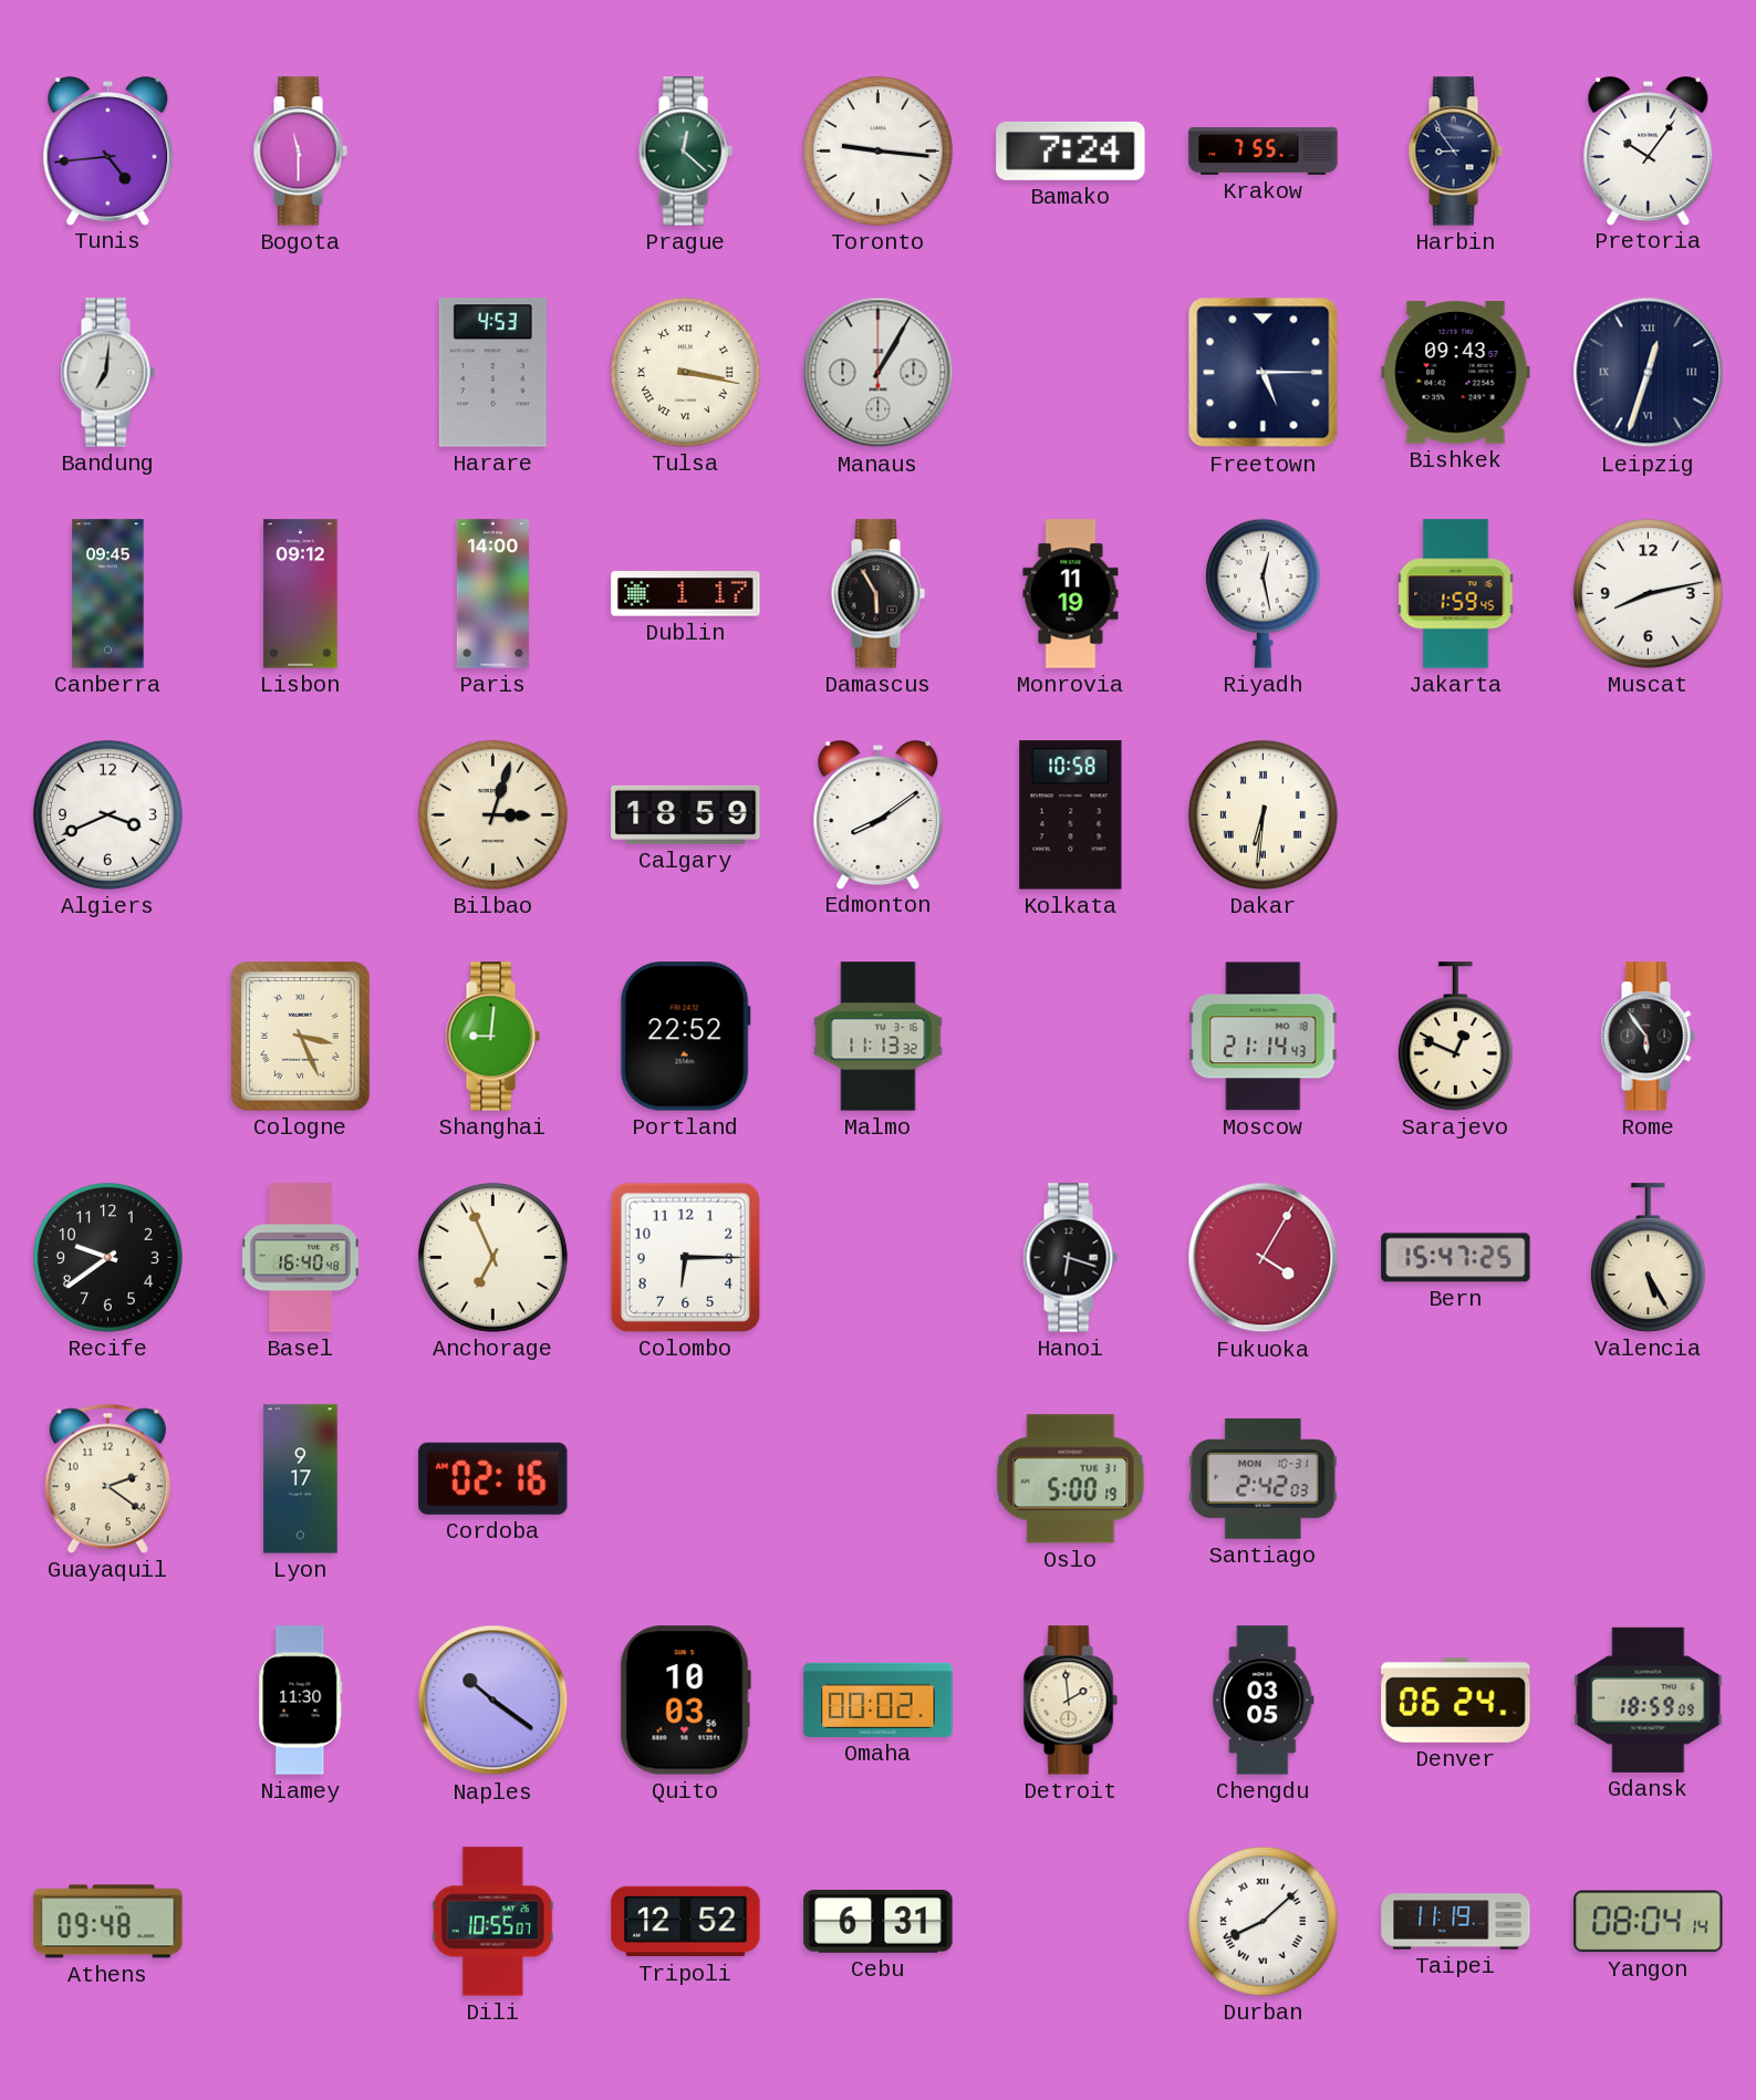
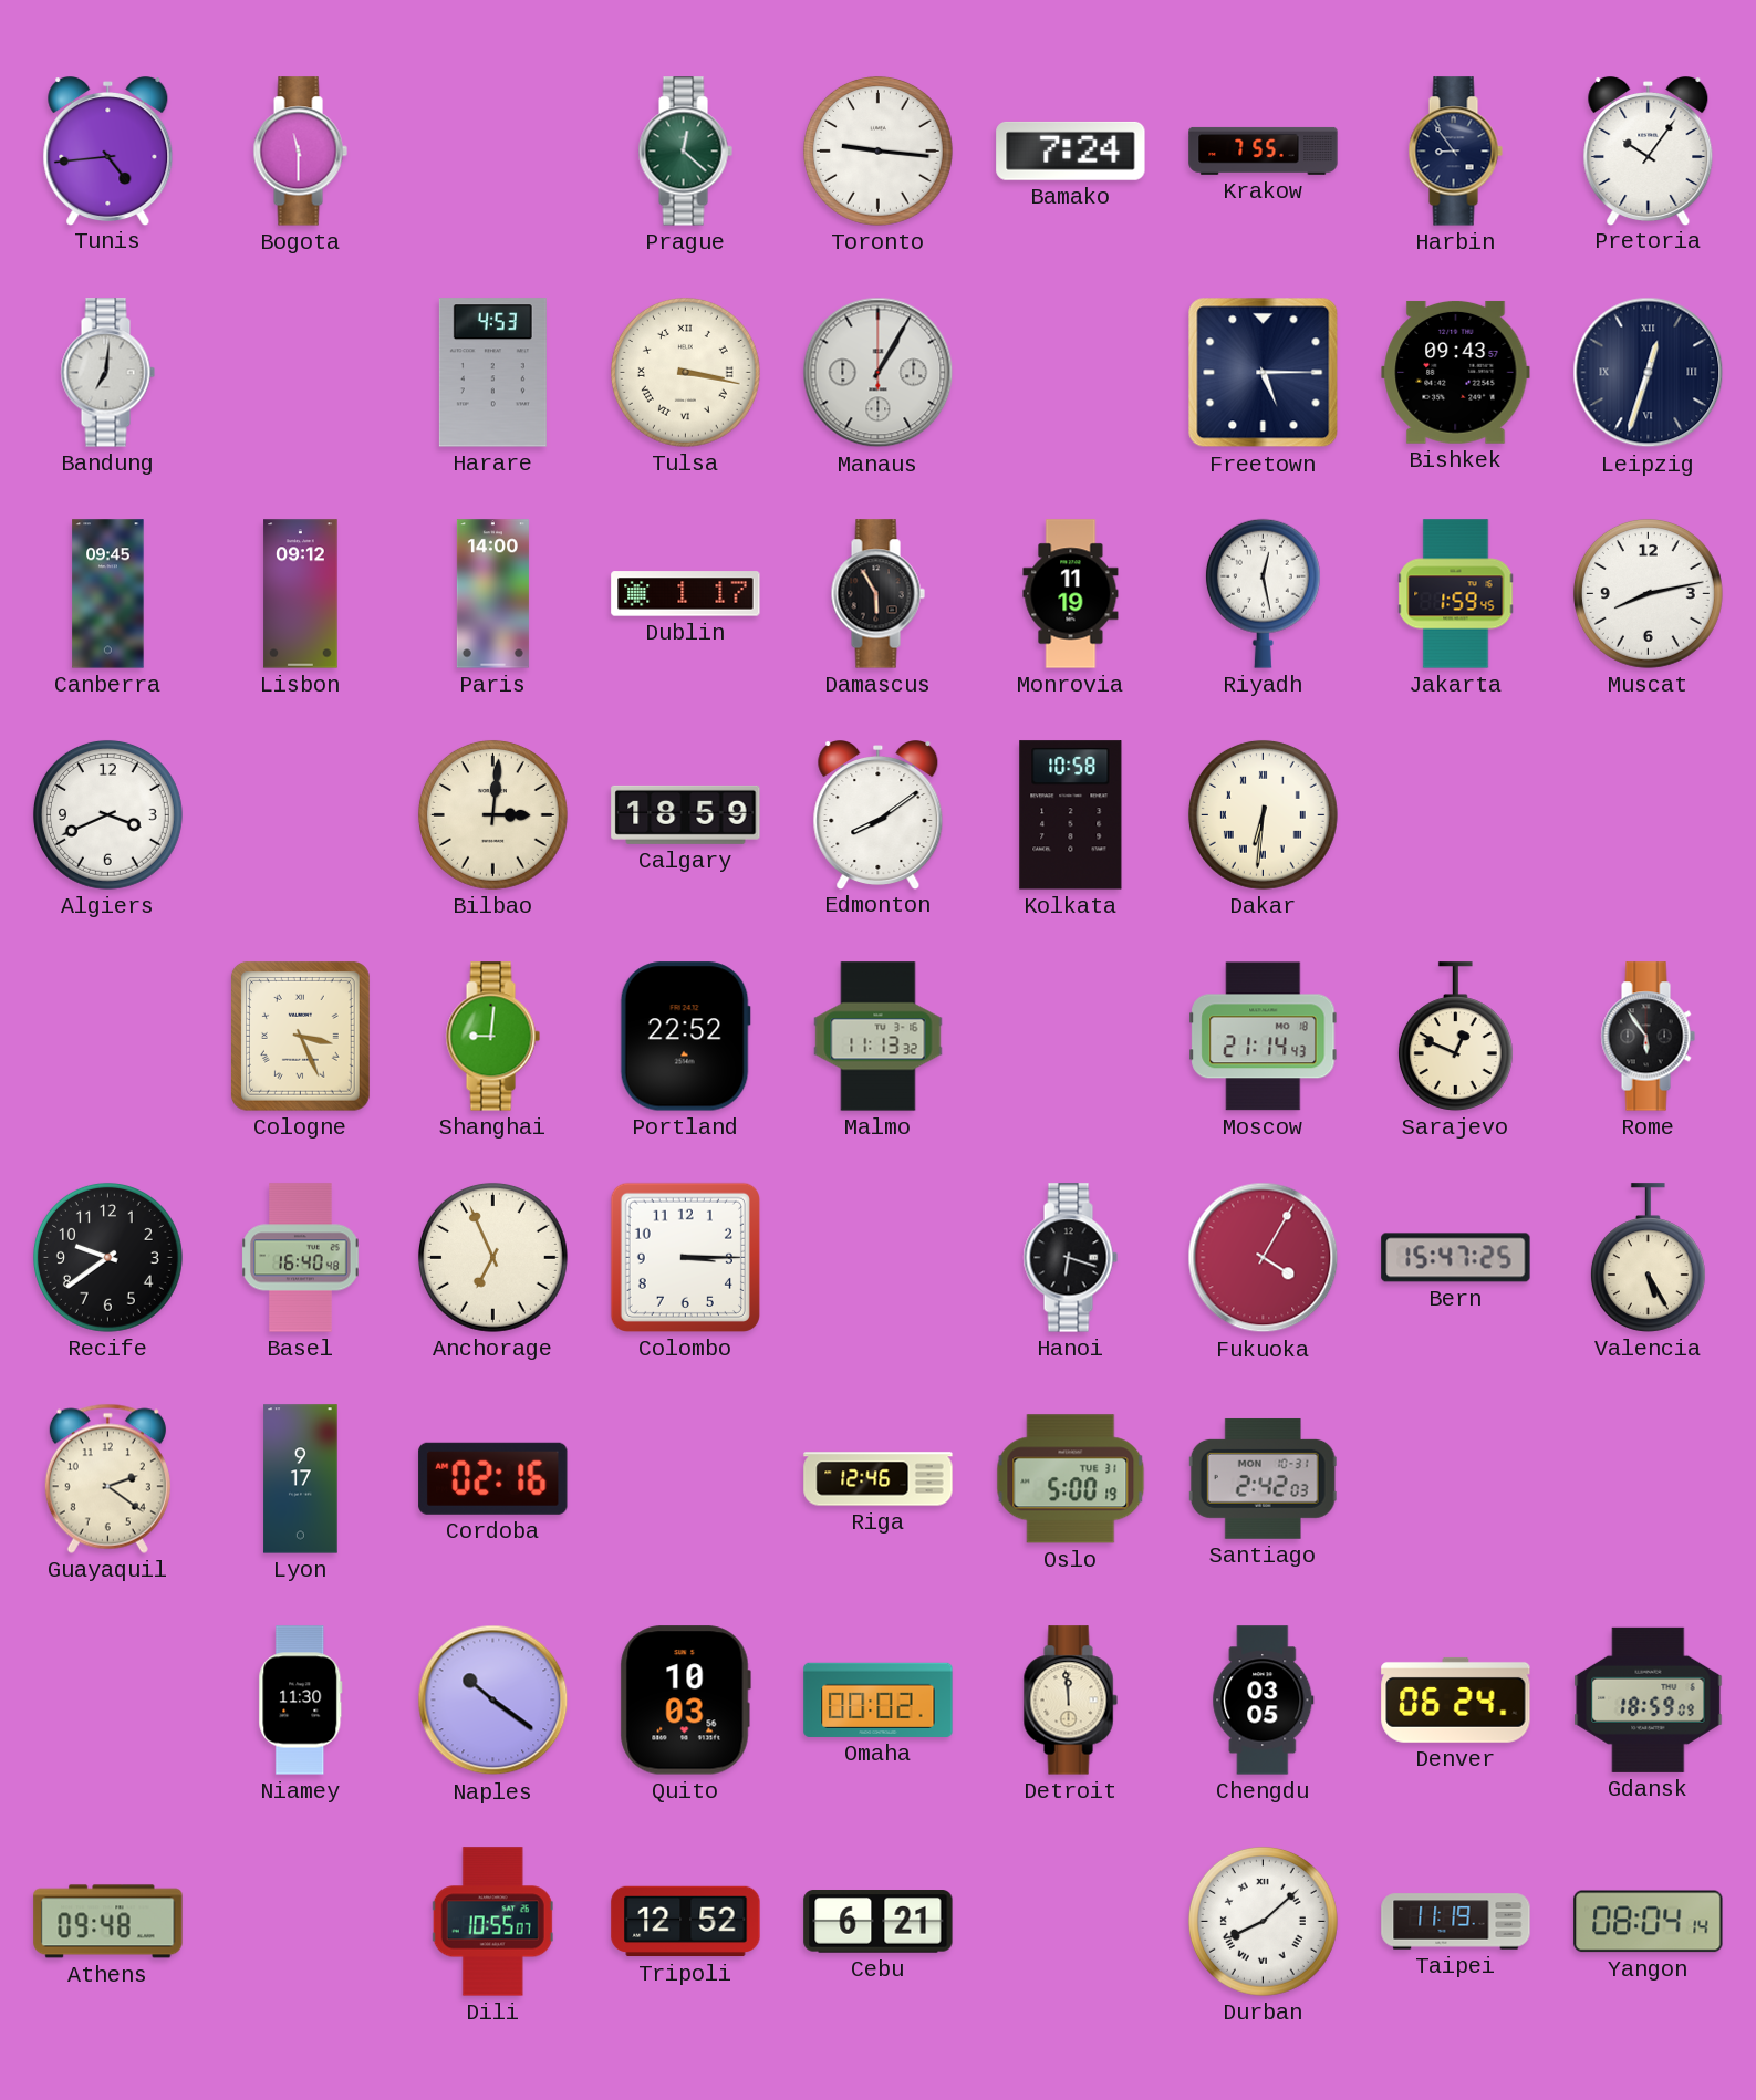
Bilbao: 3:03 -> 3:01
Colombo: 6:15 -> 3:15
Riga: none -> 12:46
Detroit: 1:59 -> 11:59
Cebu: 6:31 -> 6:21
